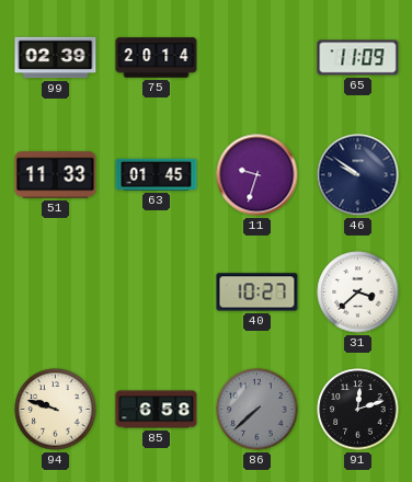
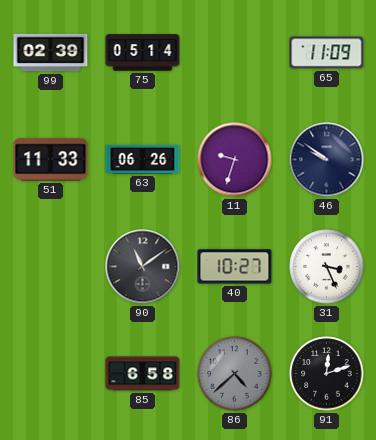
75: 20:14 -> 05:14
63: 01:45 -> 06:26
90: none -> 11:09
31: 3:38 -> 3:26
94: 9:48 -> none
86: 7:38 -> 4:38
